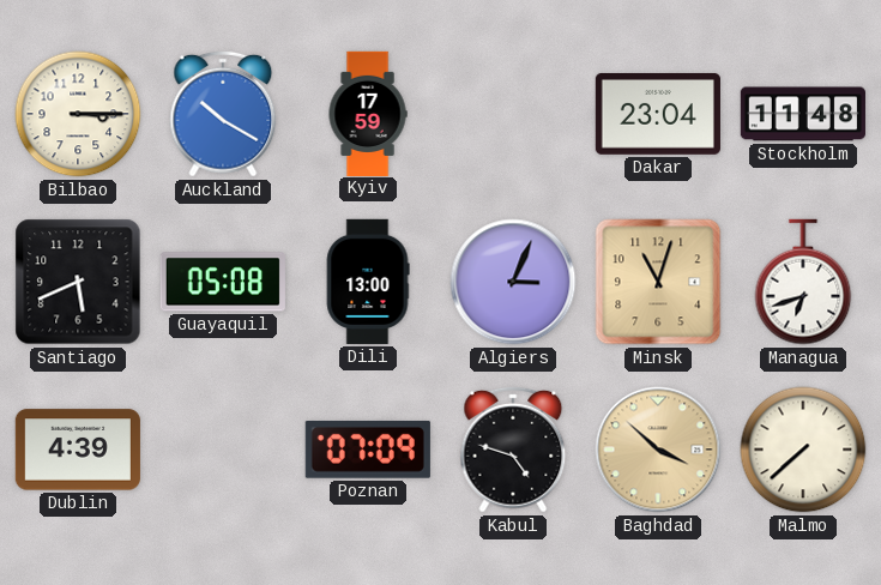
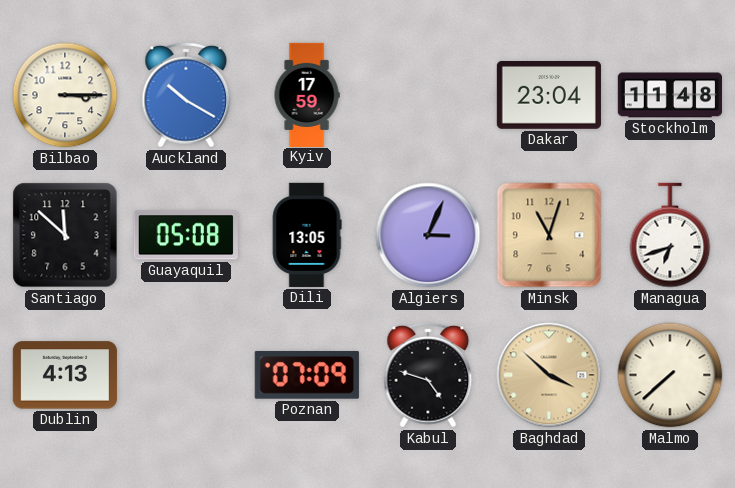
Santiago: 5:41 -> 11:52
Dili: 13:00 -> 13:05
Dublin: 4:39 -> 4:13
